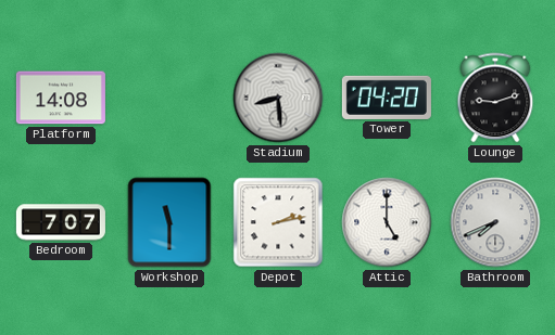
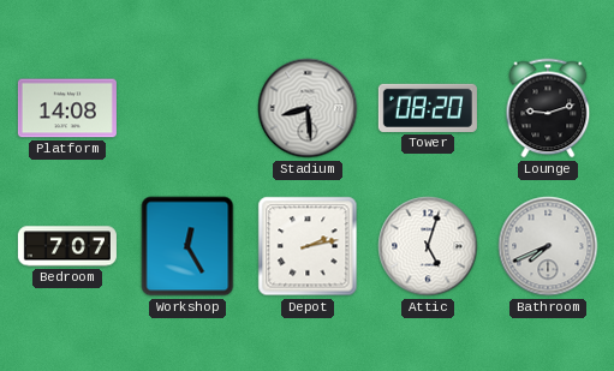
Tower: 04:20 -> 08:20
Workshop: 11:30 -> 12:25
Attic: 5:00 -> 5:03
